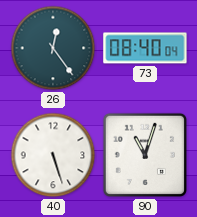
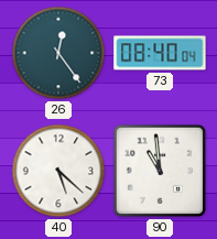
40: 5:27 -> 5:22
90: 11:03 -> 10:59
